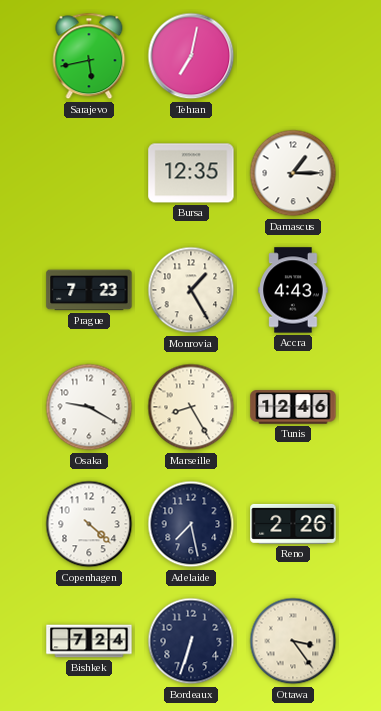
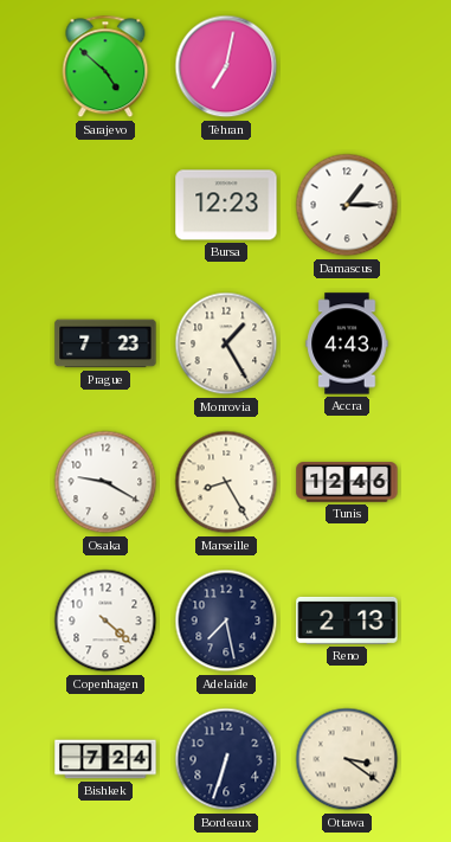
Sarajevo: 5:43 -> 4:52
Bursa: 12:35 -> 12:23
Reno: 2:26 -> 2:13
Ottawa: 3:24 -> 3:21
